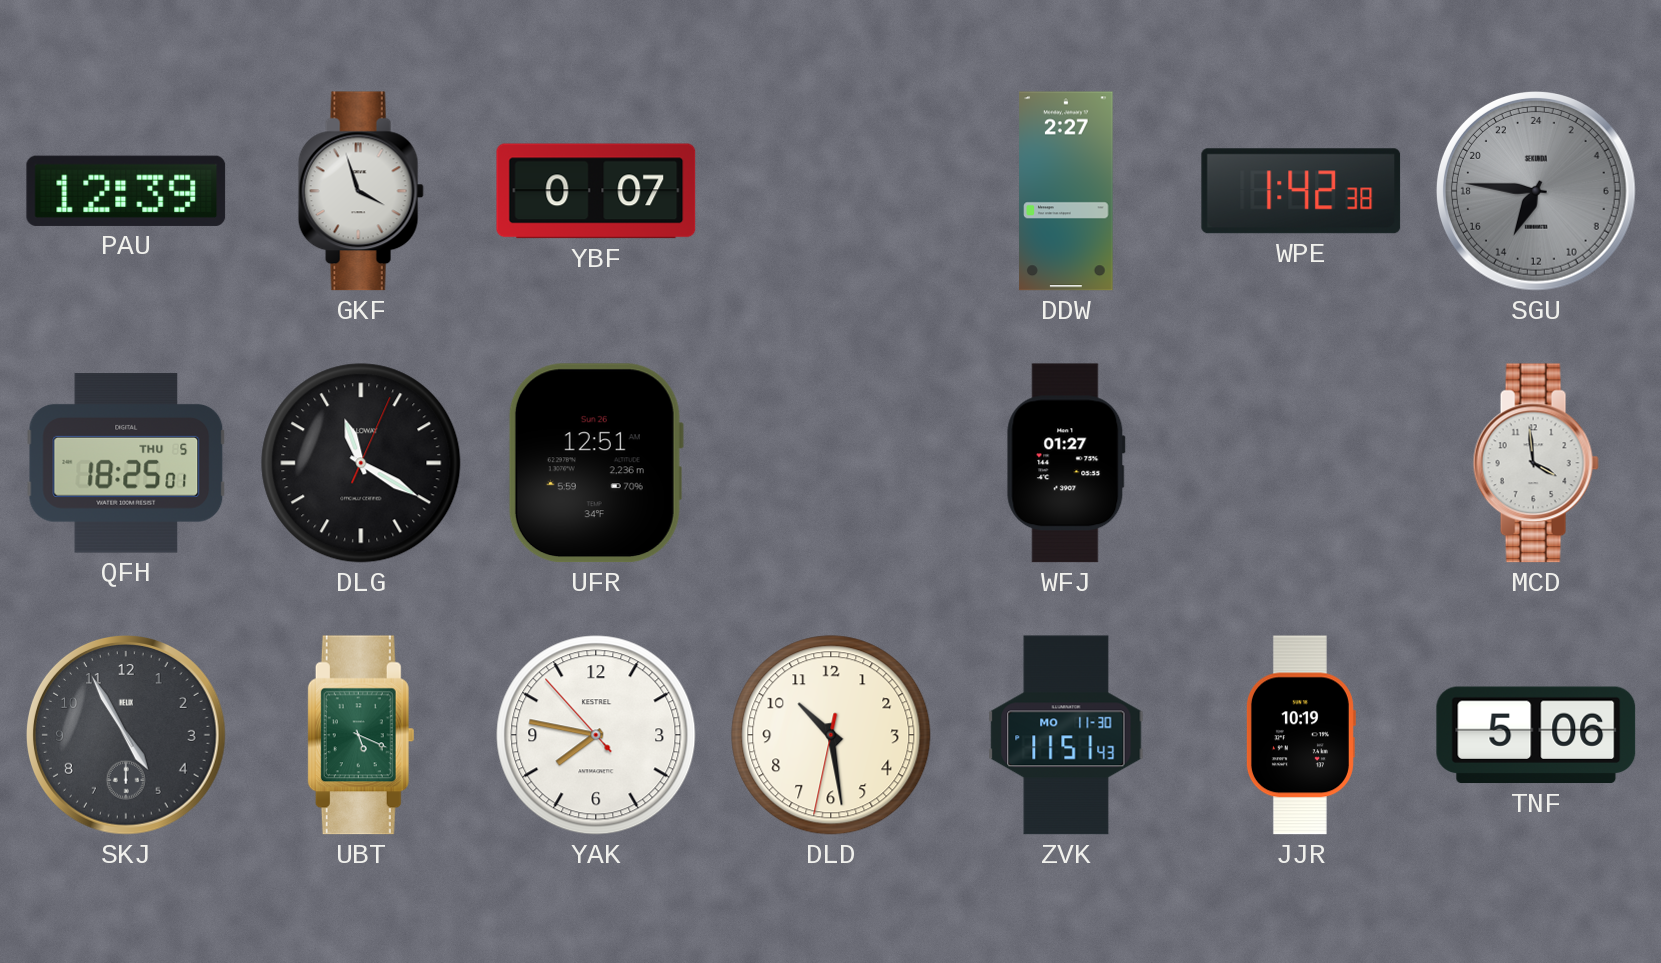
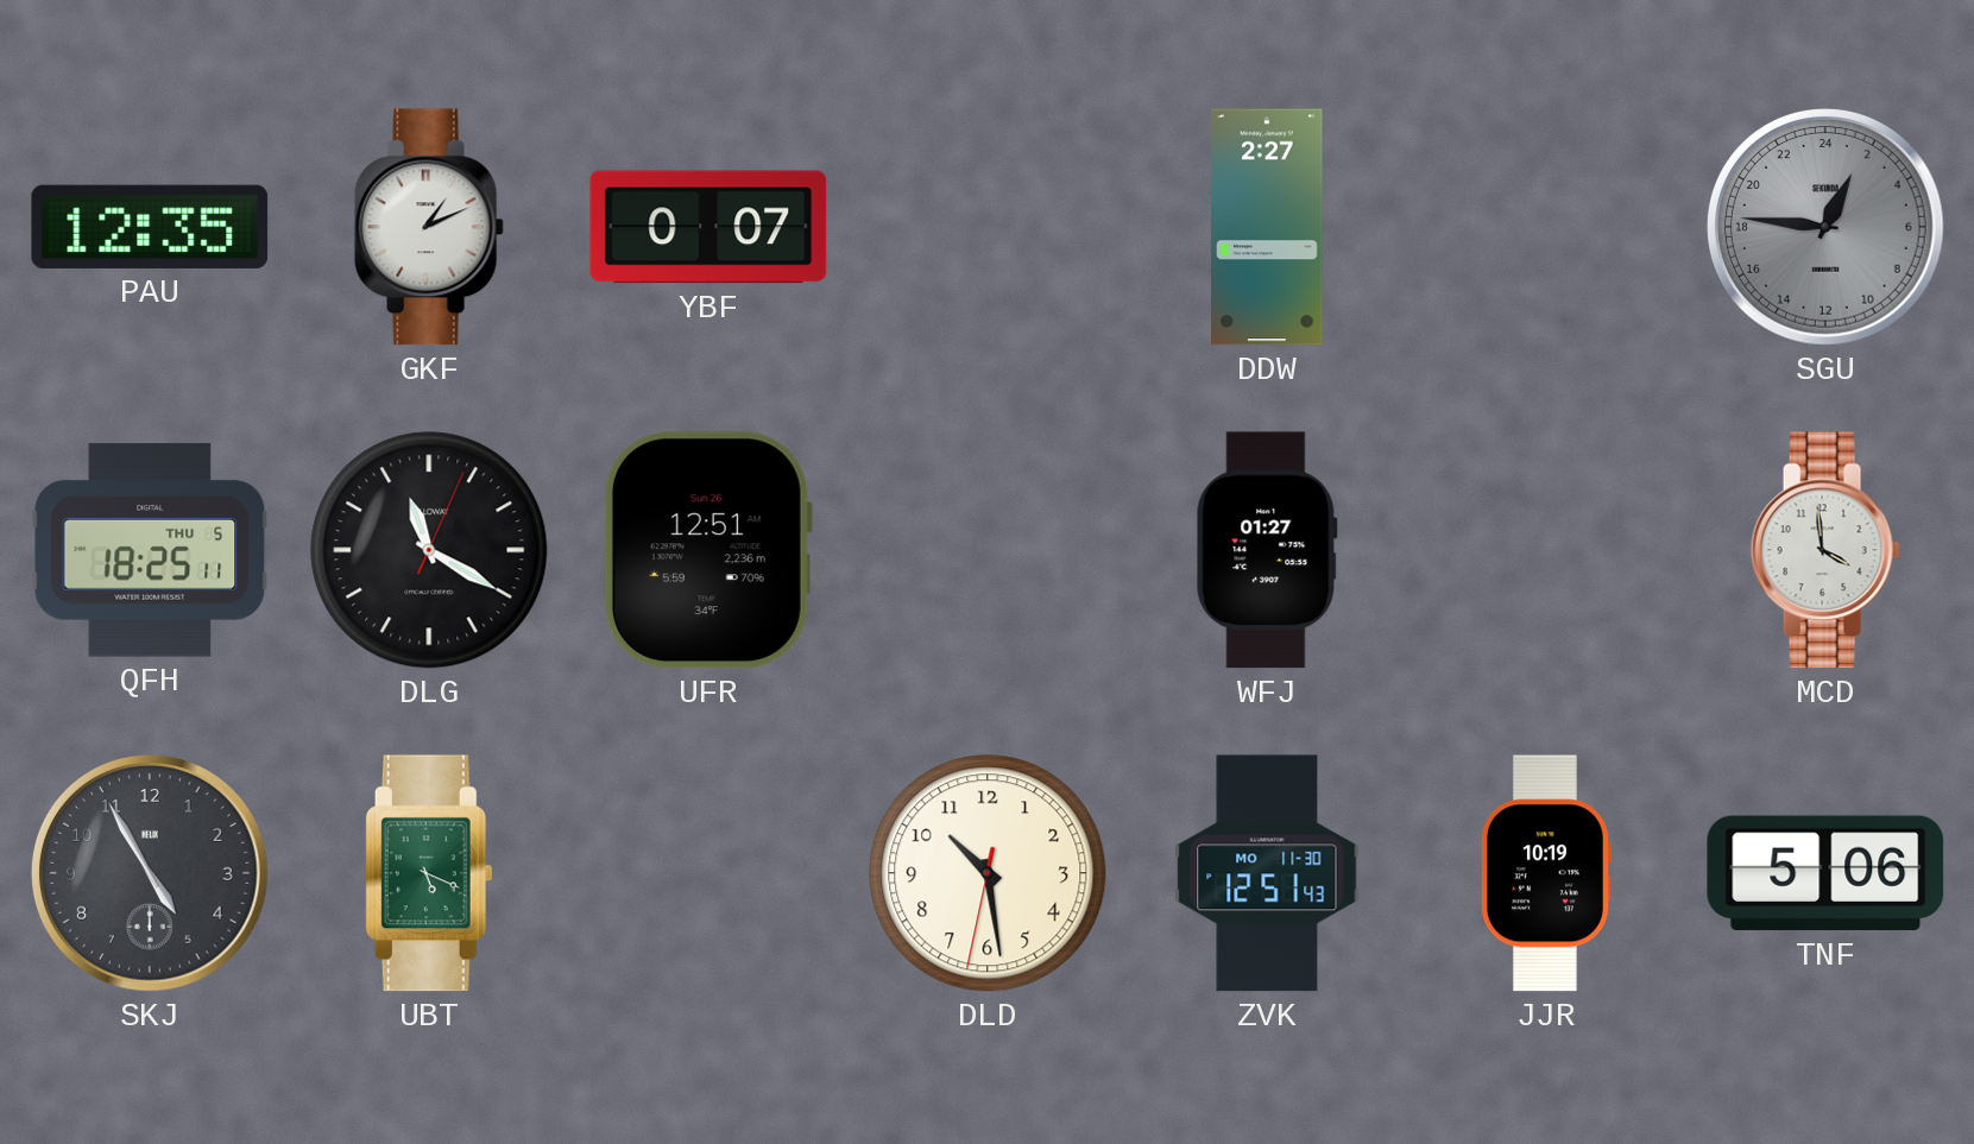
PAU: 12:39 -> 12:35
GKF: 3:57 -> 1:11
WPE: 1:42 -> none
SGU: 13:46 -> 1:46
QFH: 18:25:01 -> 18:25:11
YAK: 7:46 -> none
ZVK: 11:51 -> 12:51
